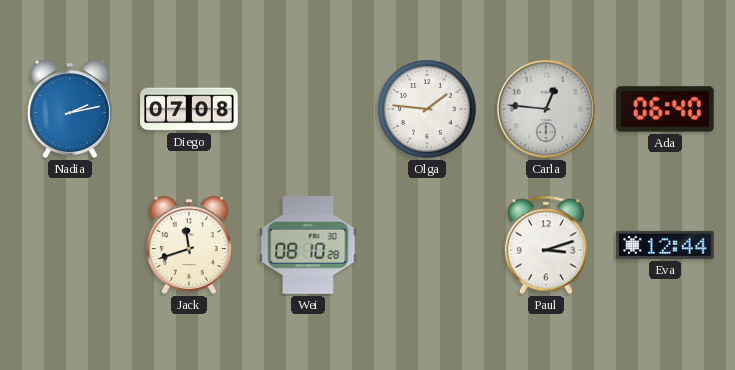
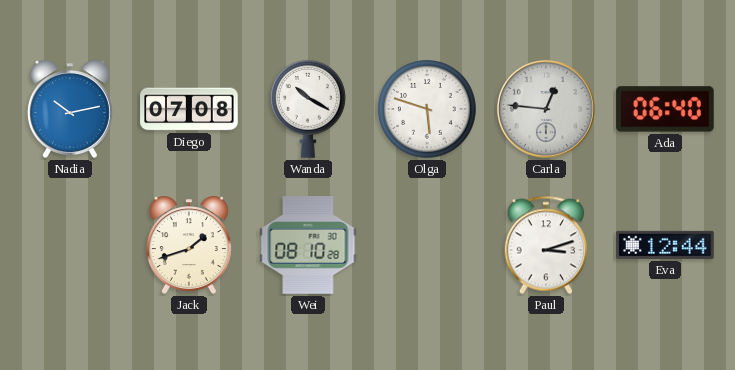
Nadia: 2:13 -> 10:13
Wanda: none -> 10:20
Olga: 1:46 -> 5:48
Jack: 11:42 -> 1:42
